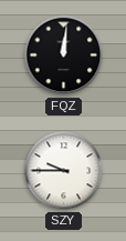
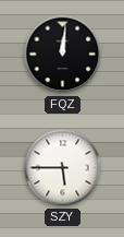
SZY: 9:45 -> 5:45
